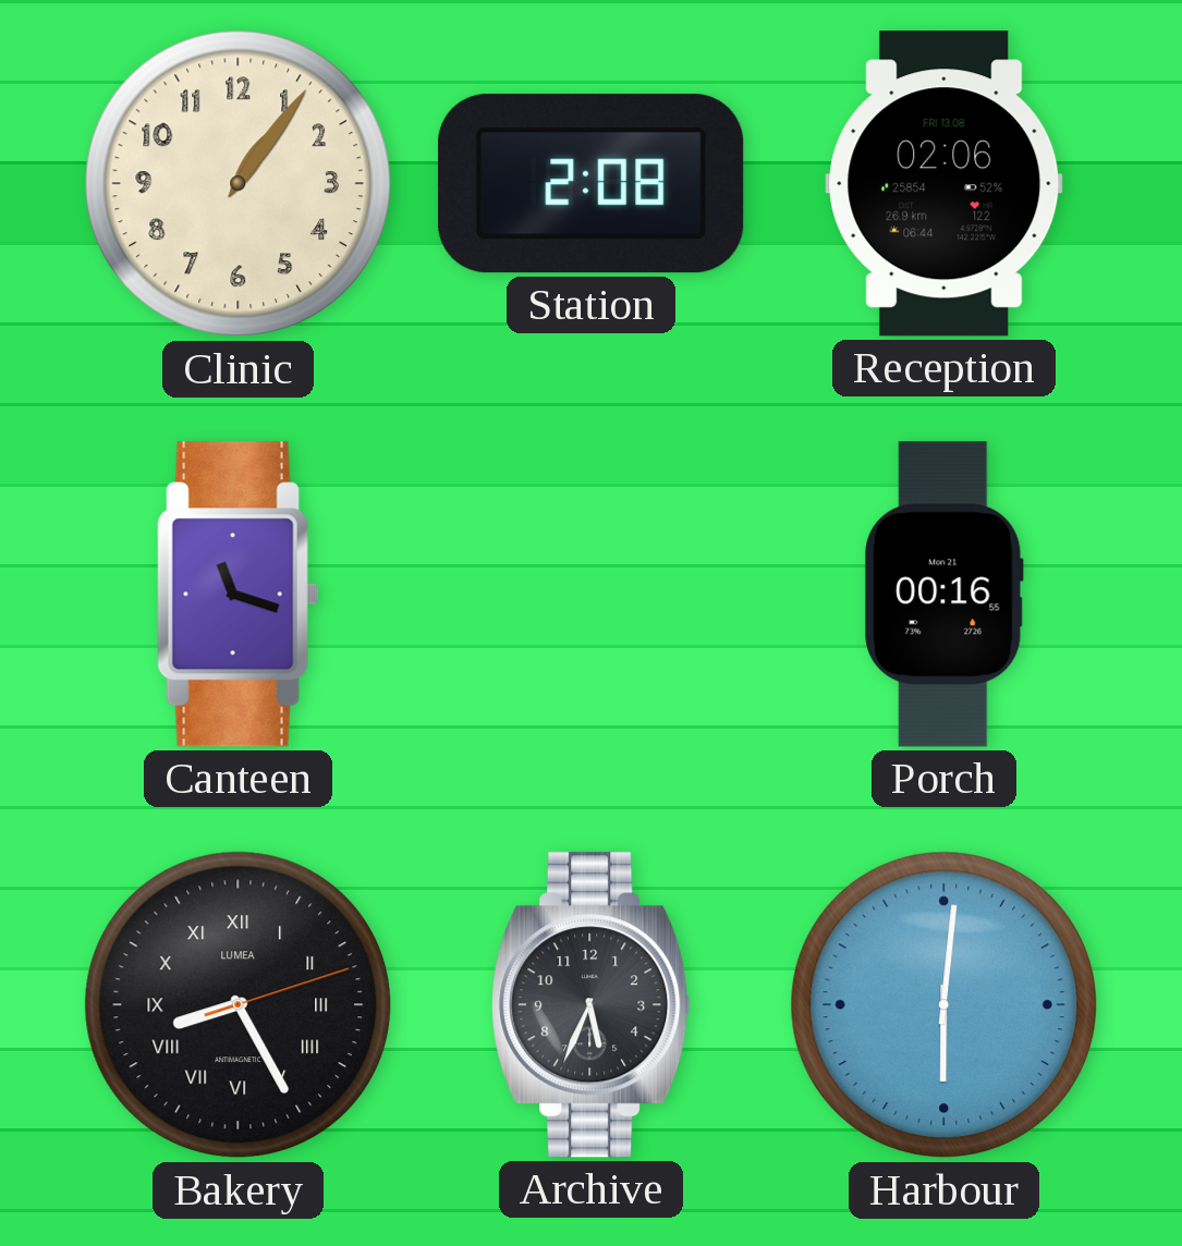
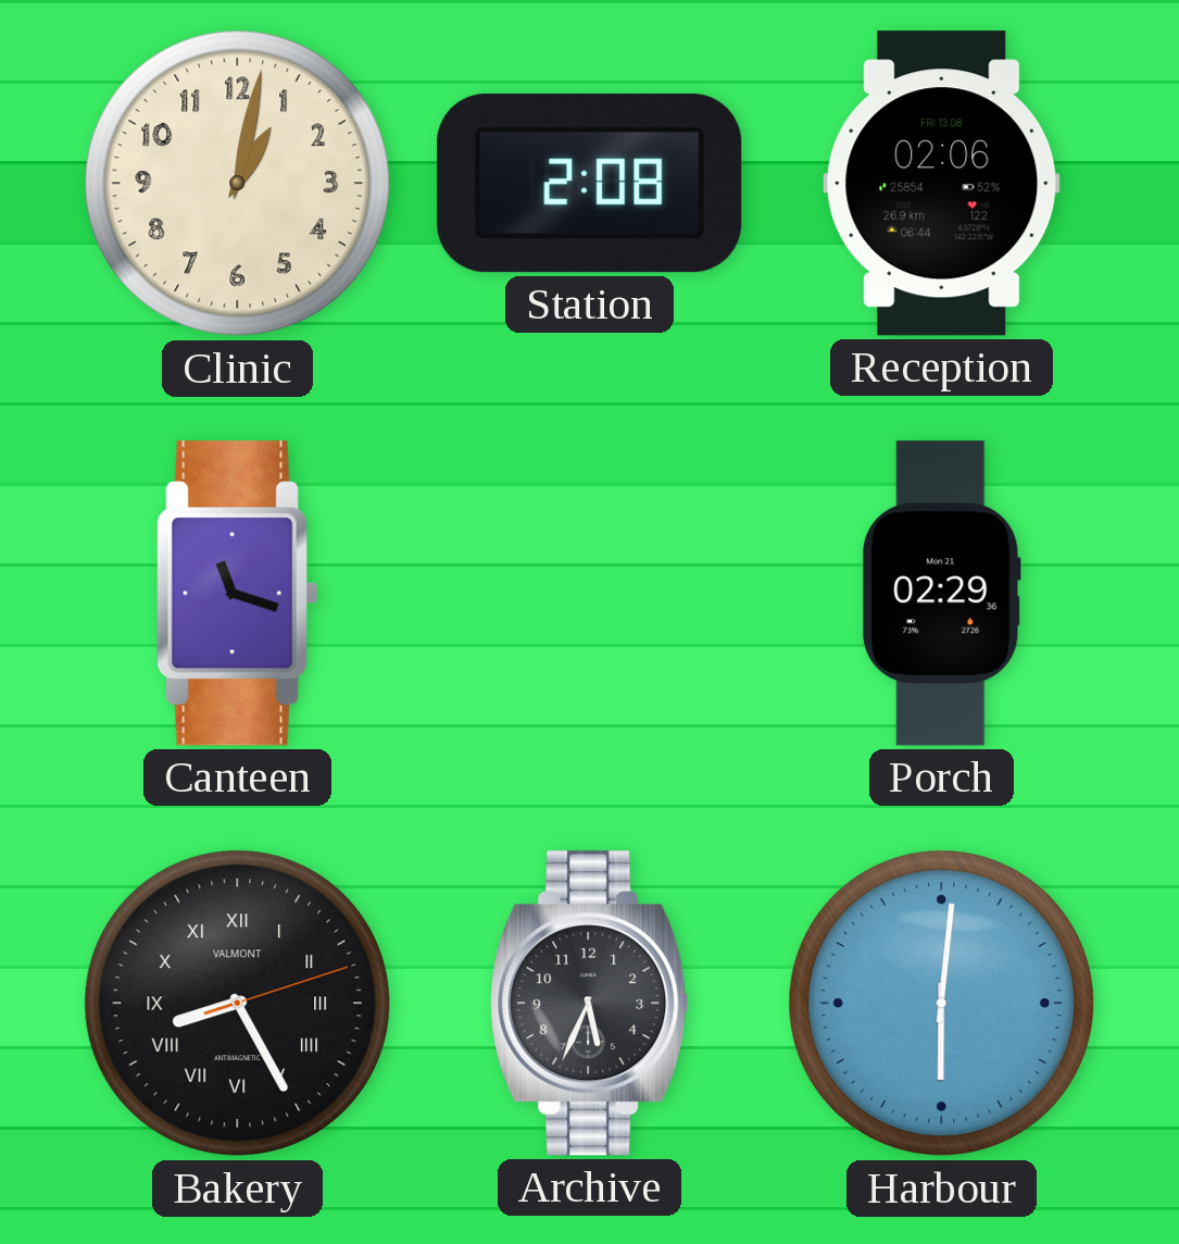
Clinic: 1:06 -> 1:02
Porch: 00:16 -> 02:29
Bakery brand: LUMEA -> VALMONT
